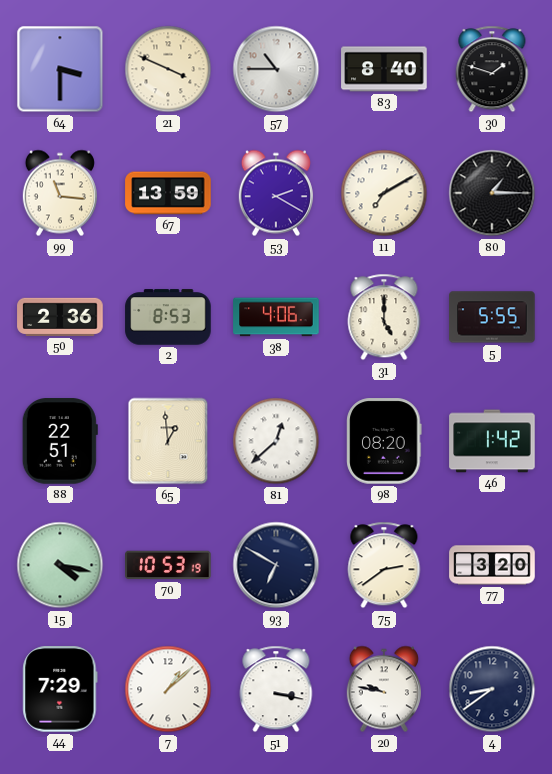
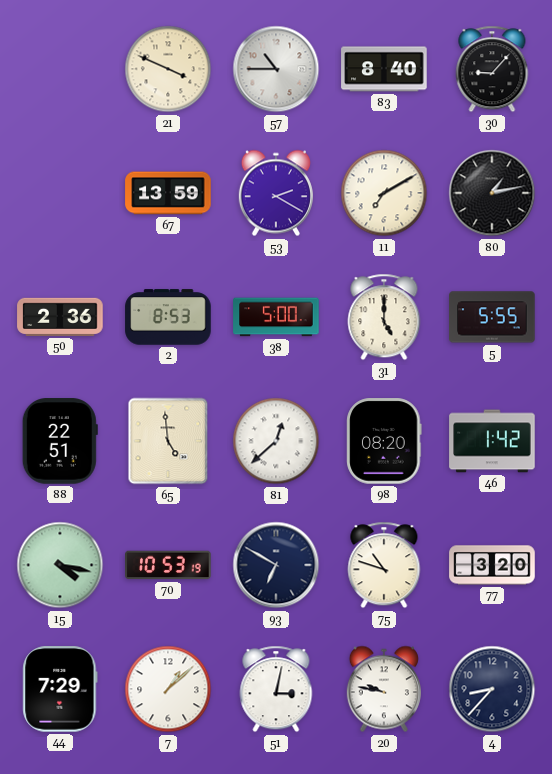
64: 3:30 -> none
30: 1:48 -> 9:07
99: 11:16 -> none
80: 1:15 -> 1:13
38: 4:06 -> 5:00
65: 12:59 -> 4:59
75: 2:39 -> 10:48
51: 3:17 -> 3:02
4: 8:39 -> 8:37
